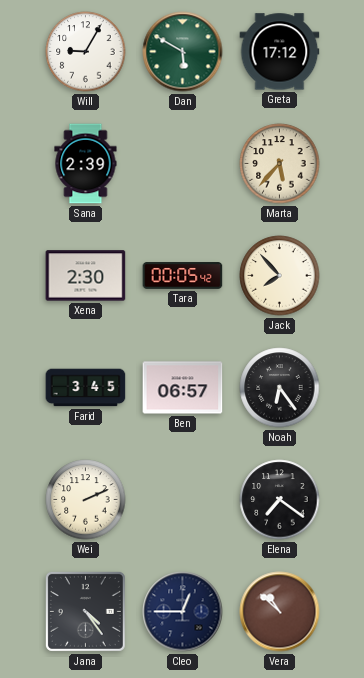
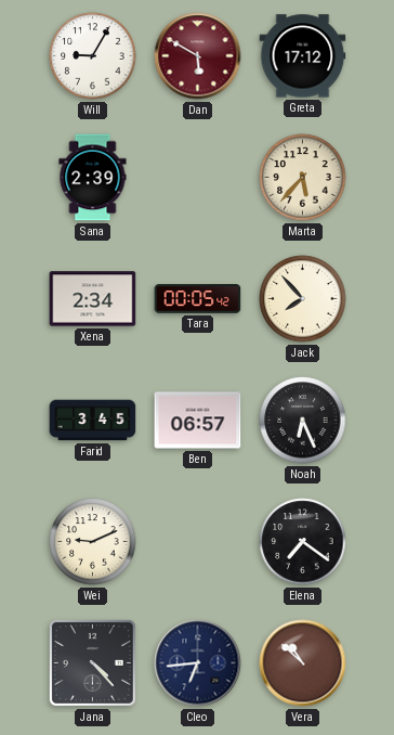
Dan dial: green -> burgundy
Xena: 2:30 -> 2:34
Noah: 6:24 -> 6:26
Wei: 2:11 -> 9:11
Jana: 4:24 -> 4:23
Cleo: 12:45 -> 6:44
